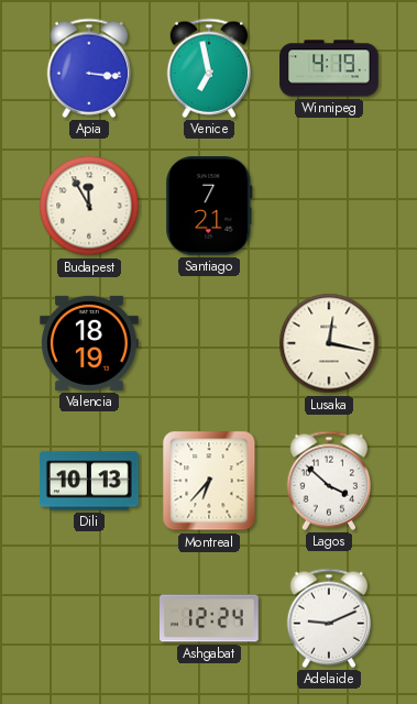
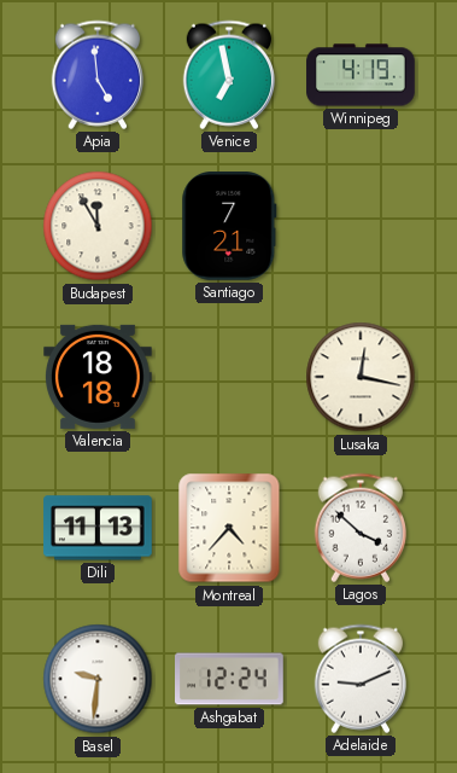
Apia: 3:16 -> 4:59
Valencia: 18:19 -> 18:18
Dili: 10:13 -> 11:13
Montreal: 6:37 -> 4:37
Basel: none -> 9:31
